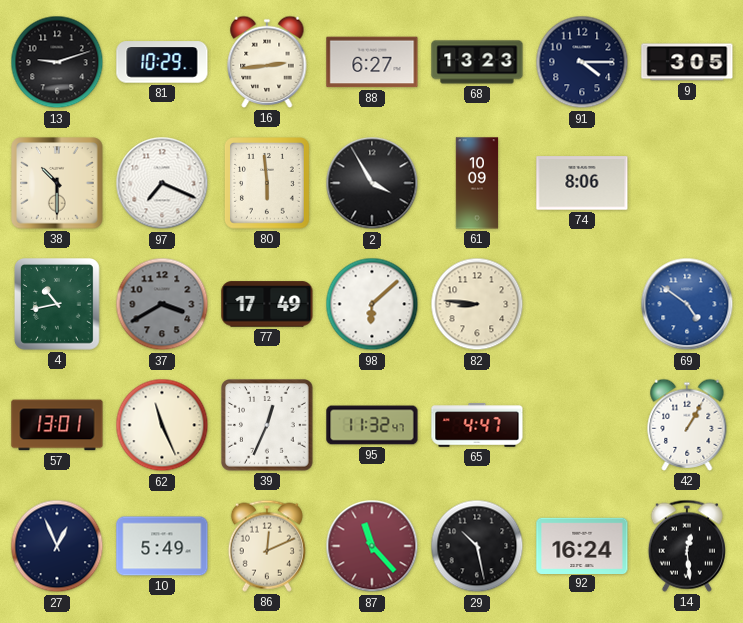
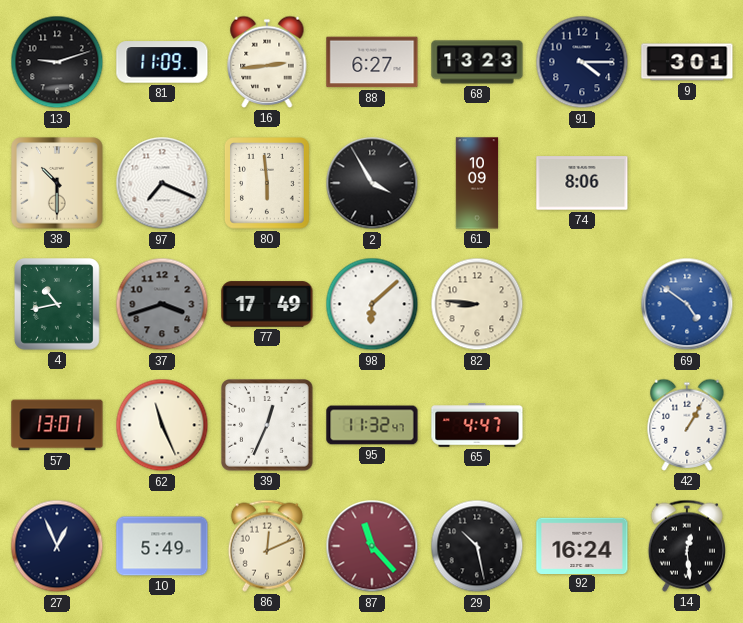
81: 10:29 -> 11:09
9: 3:05 -> 3:01
37: 3:40 -> 3:42
